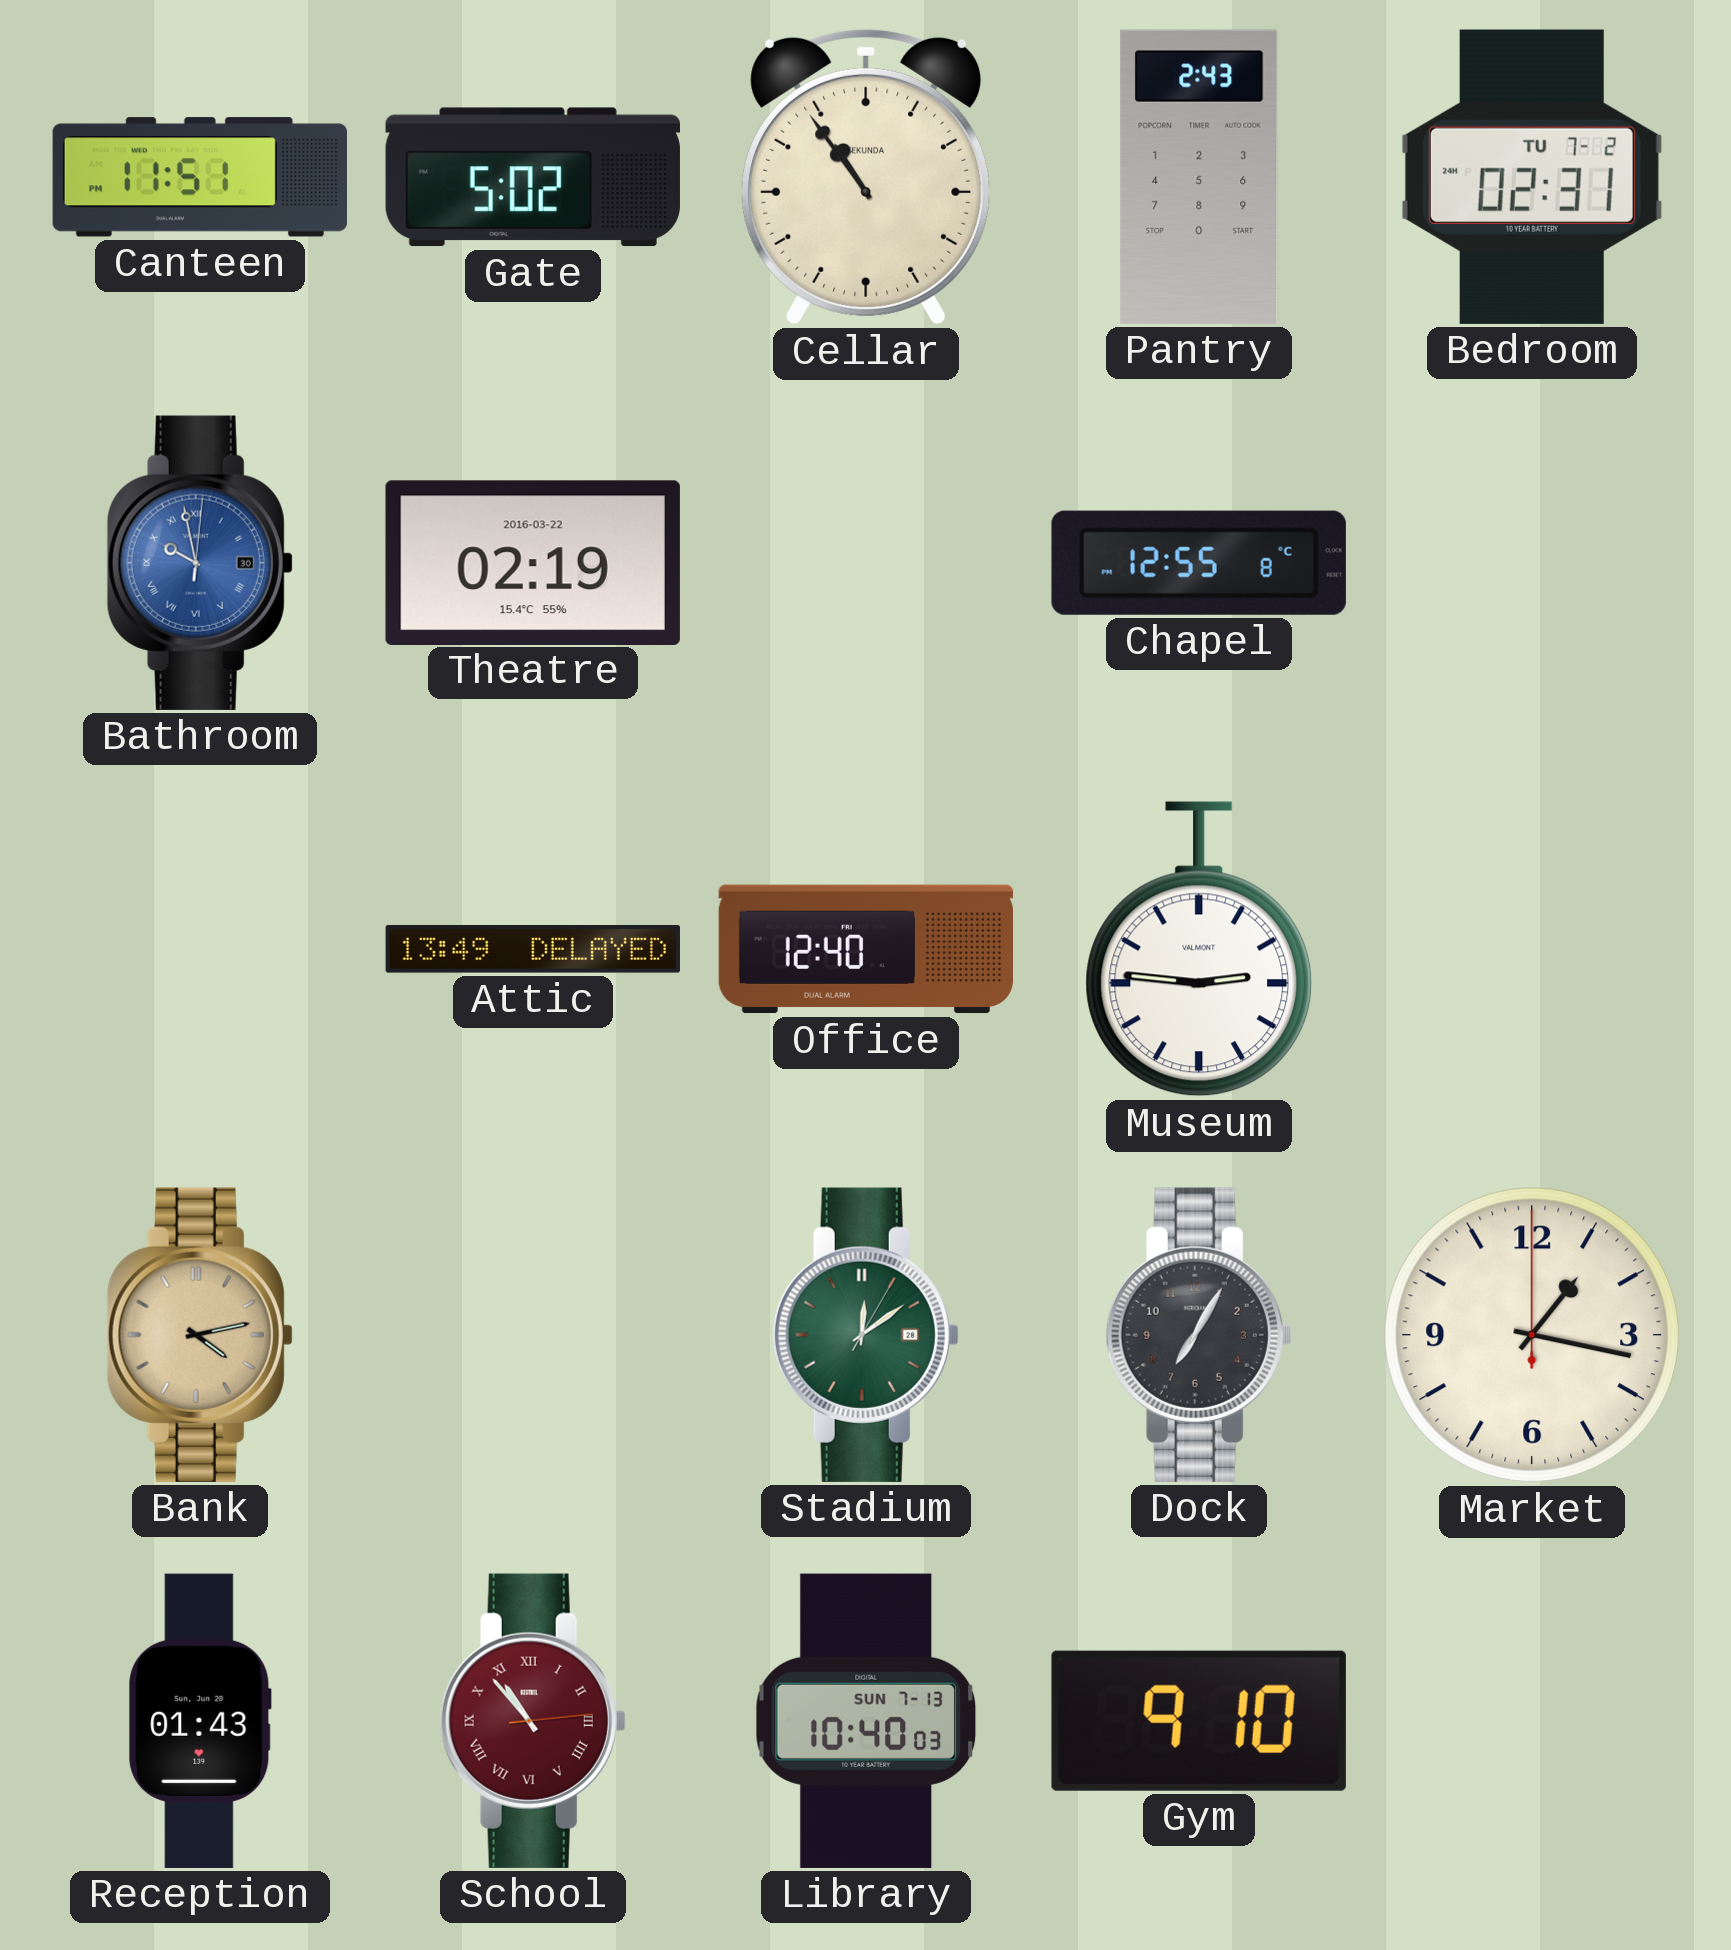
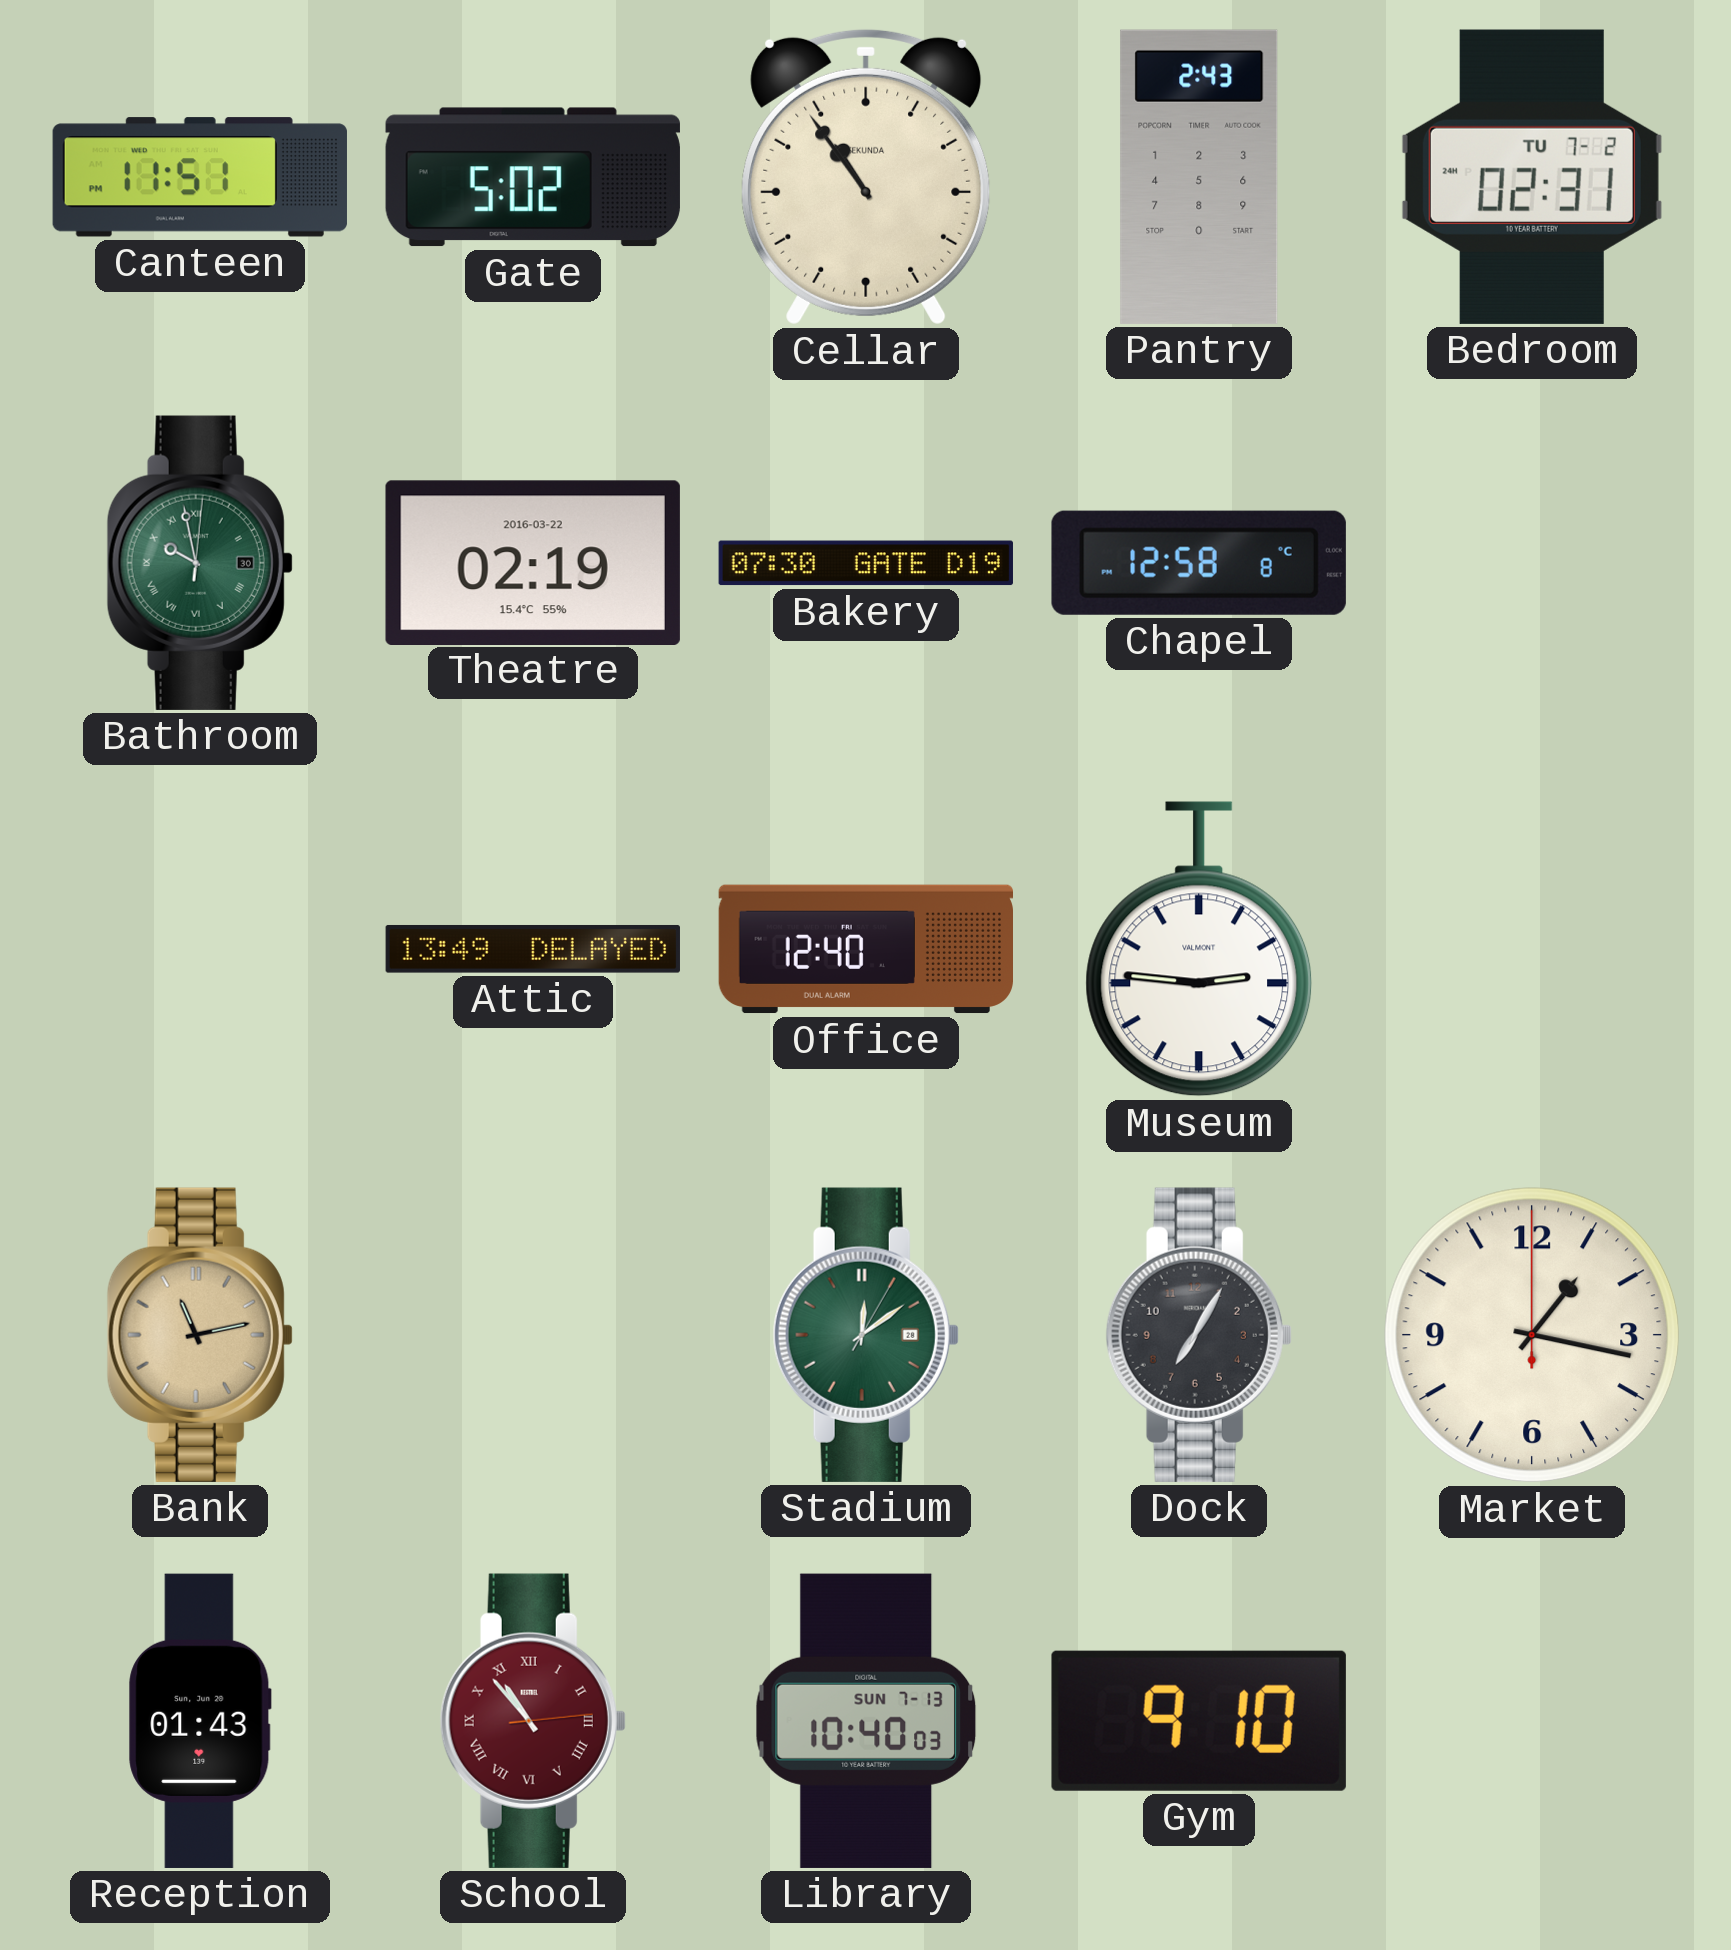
Bathroom dial: blue -> green
Bakery: none -> 07:30
Chapel: 12:55 -> 12:58
Bank: 4:13 -> 11:13
